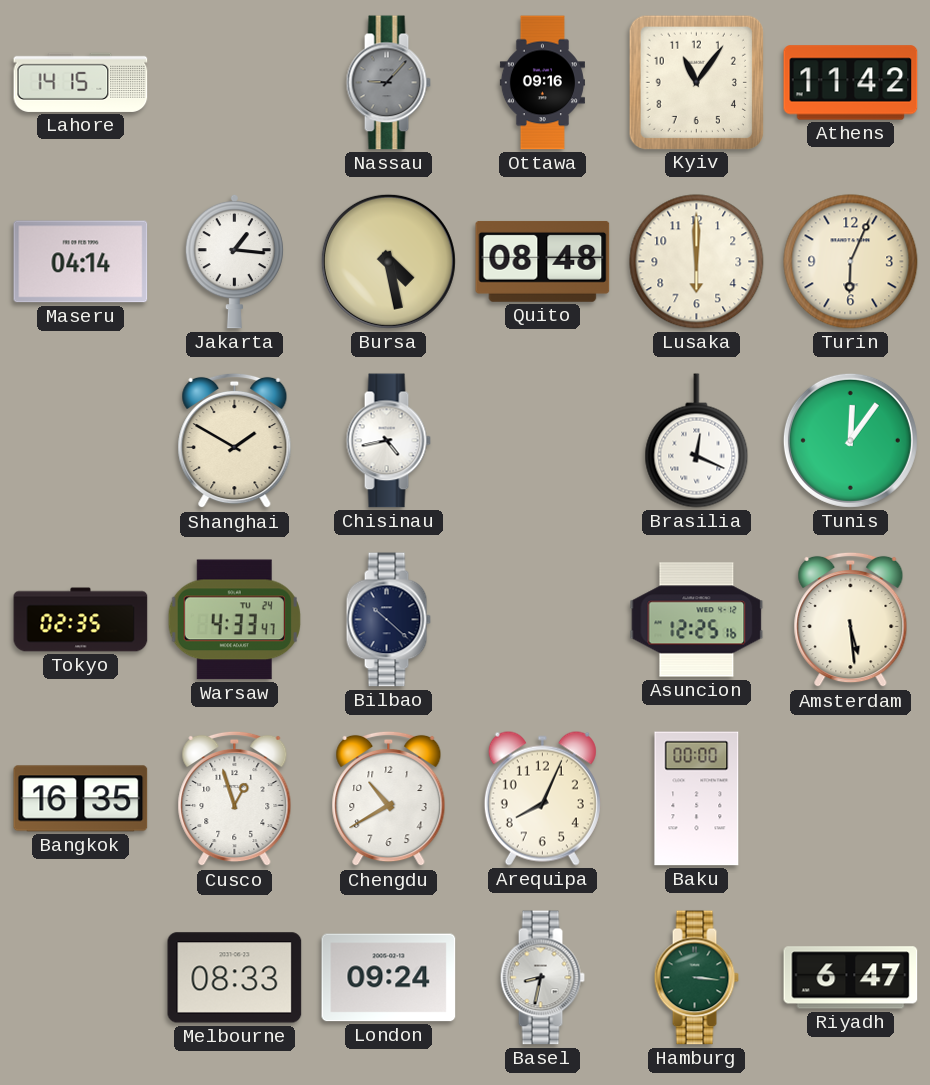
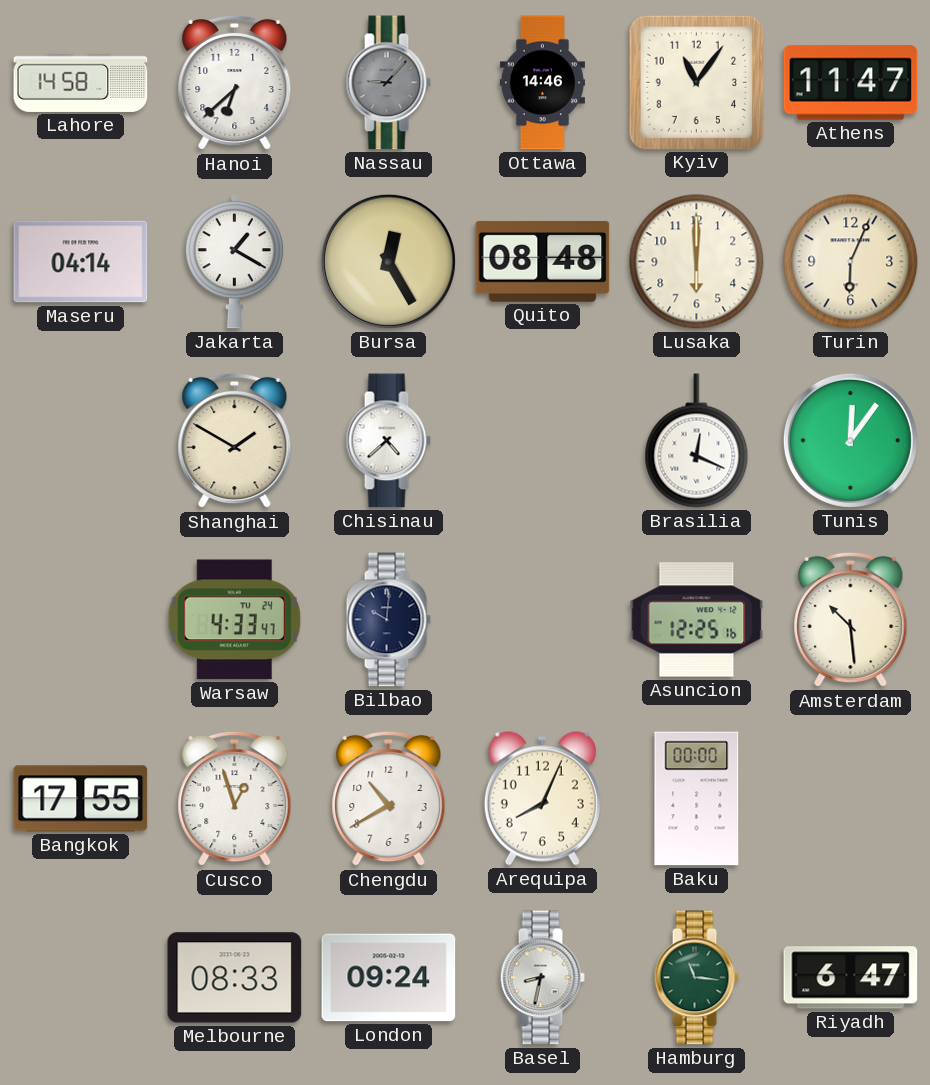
Lahore: 14:15 -> 14:58
Hanoi: none -> 6:38
Ottawa: 09:16 -> 14:46
Athens: 11:42 -> 11:47
Jakarta: 1:16 -> 1:20
Bursa: 4:28 -> 12:25
Chisinau: 4:43 -> 4:38
Tokyo: 02:35 -> none
Bilbao: 10:22 -> 10:01
Amsterdam: 5:29 -> 10:29
Bangkok: 16:35 -> 17:55
Hamburg: 3:16 -> 11:16
